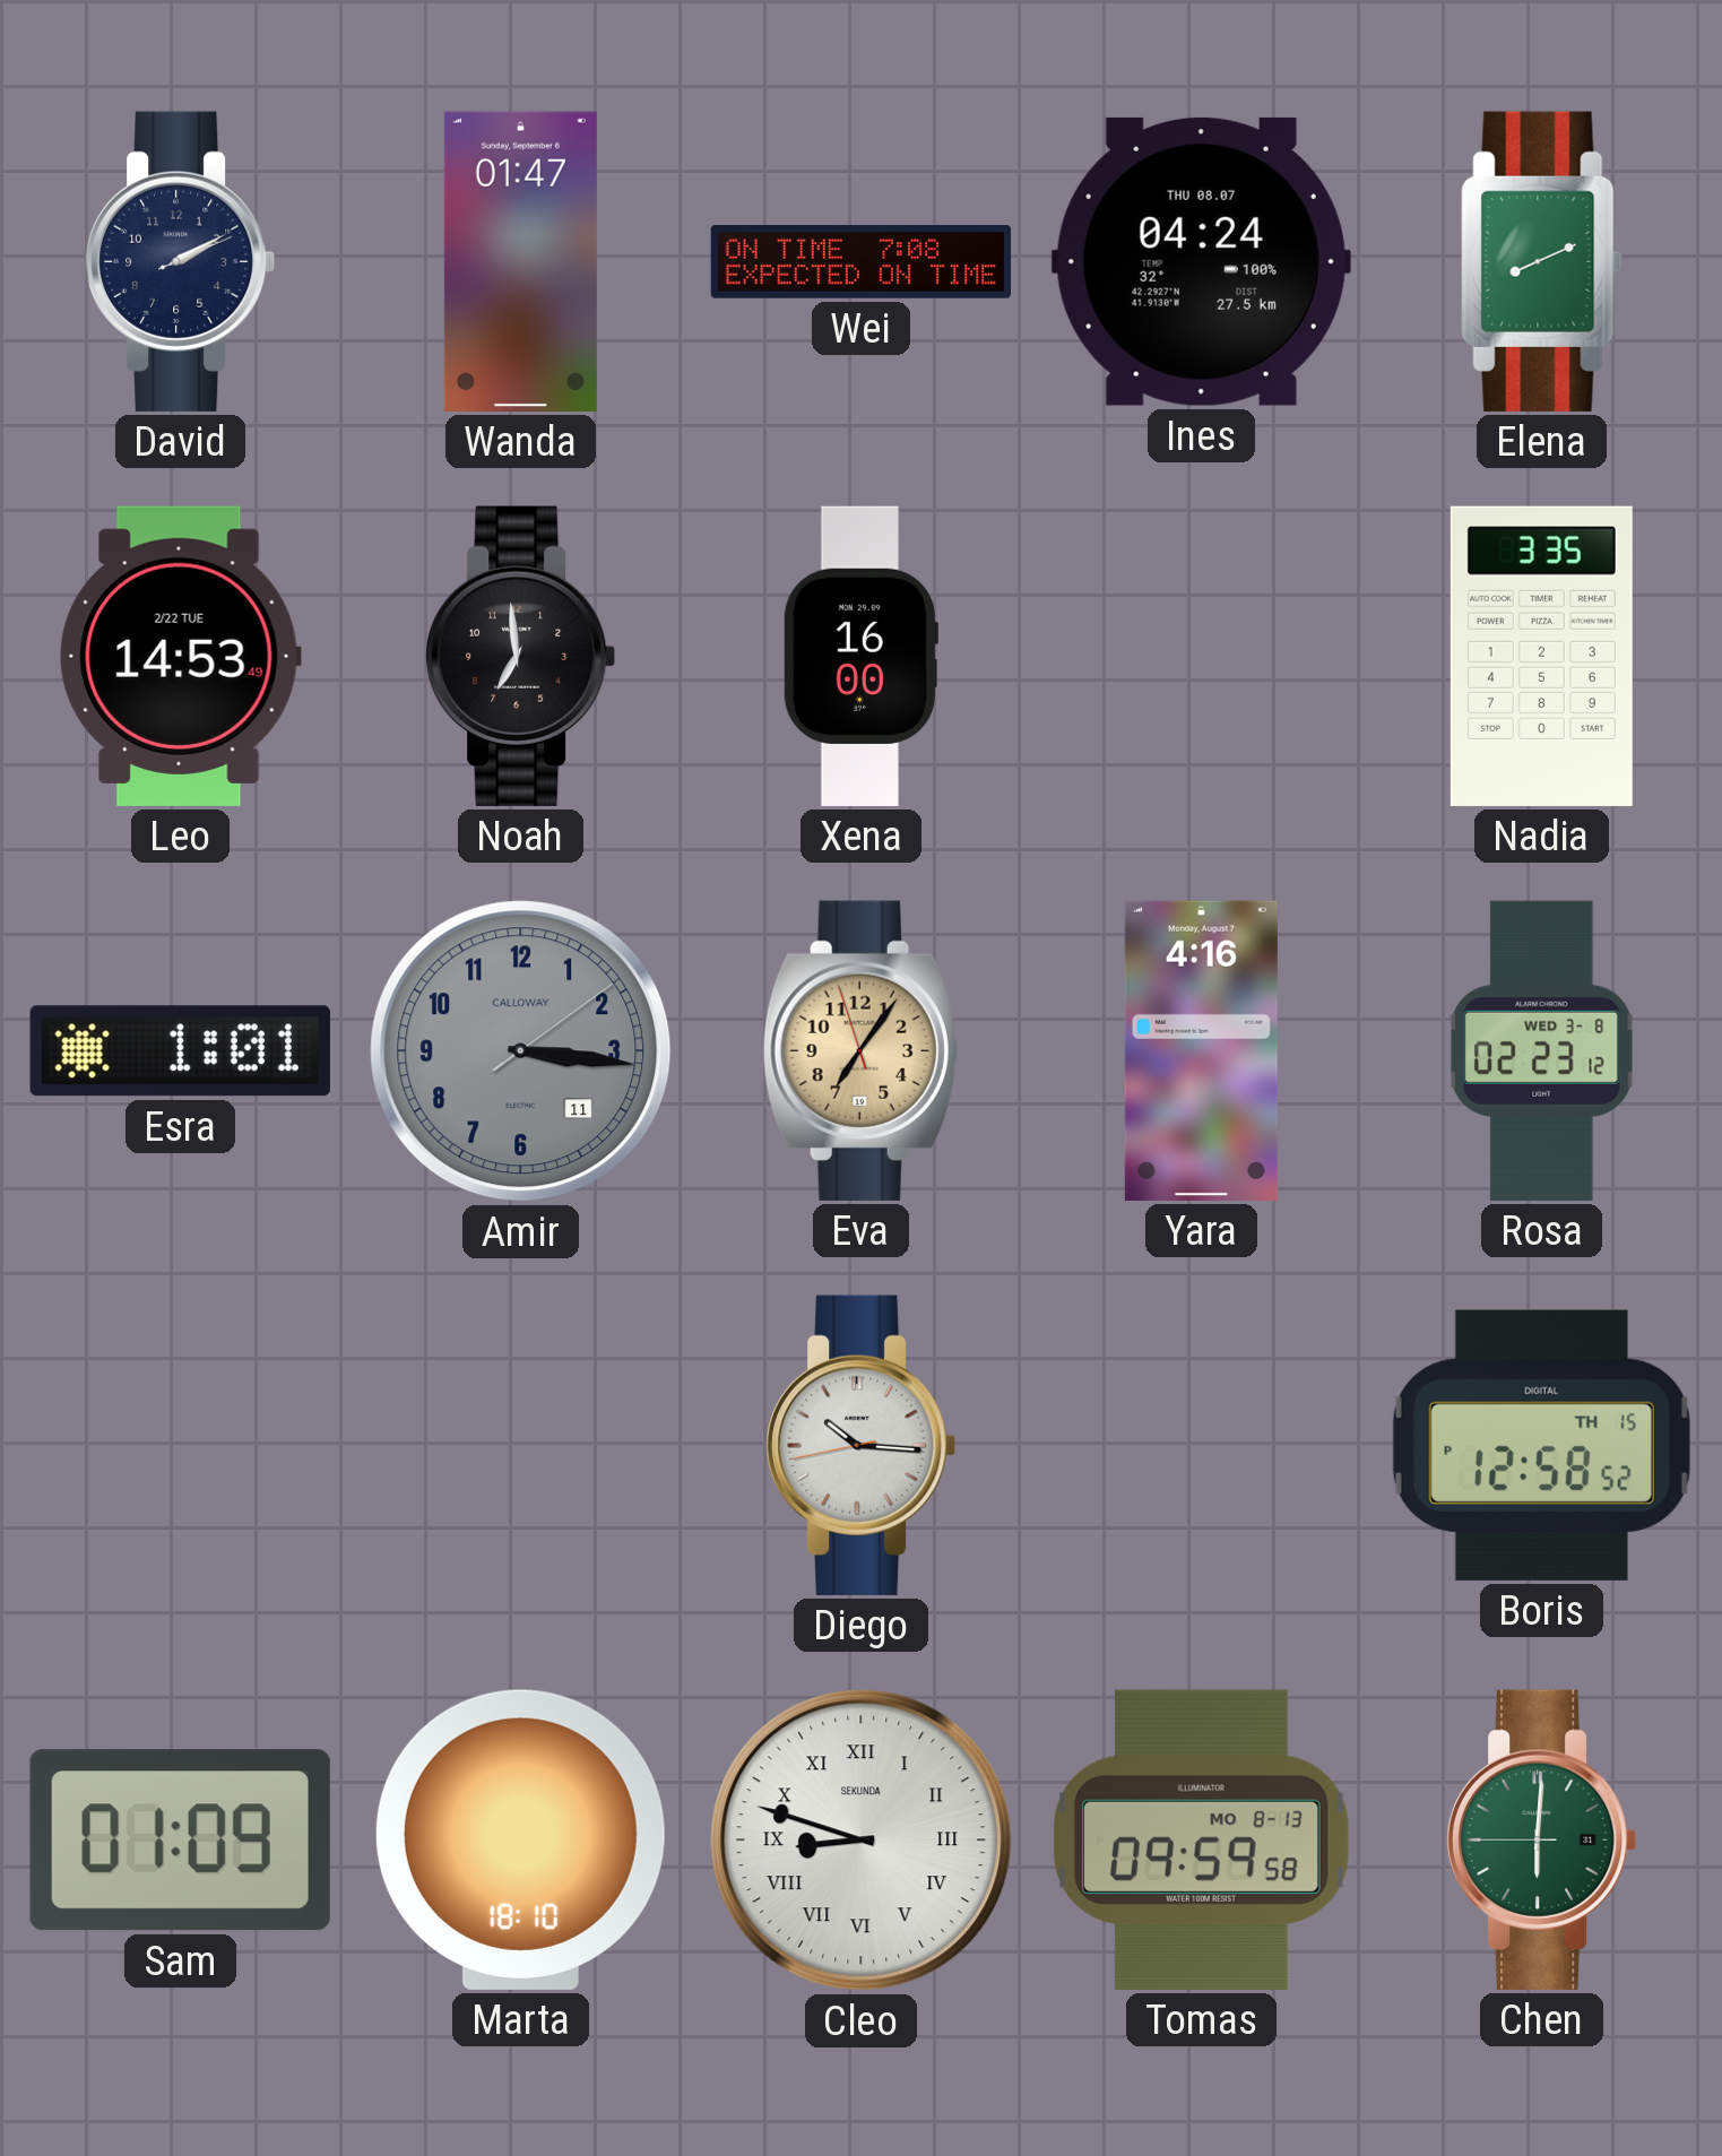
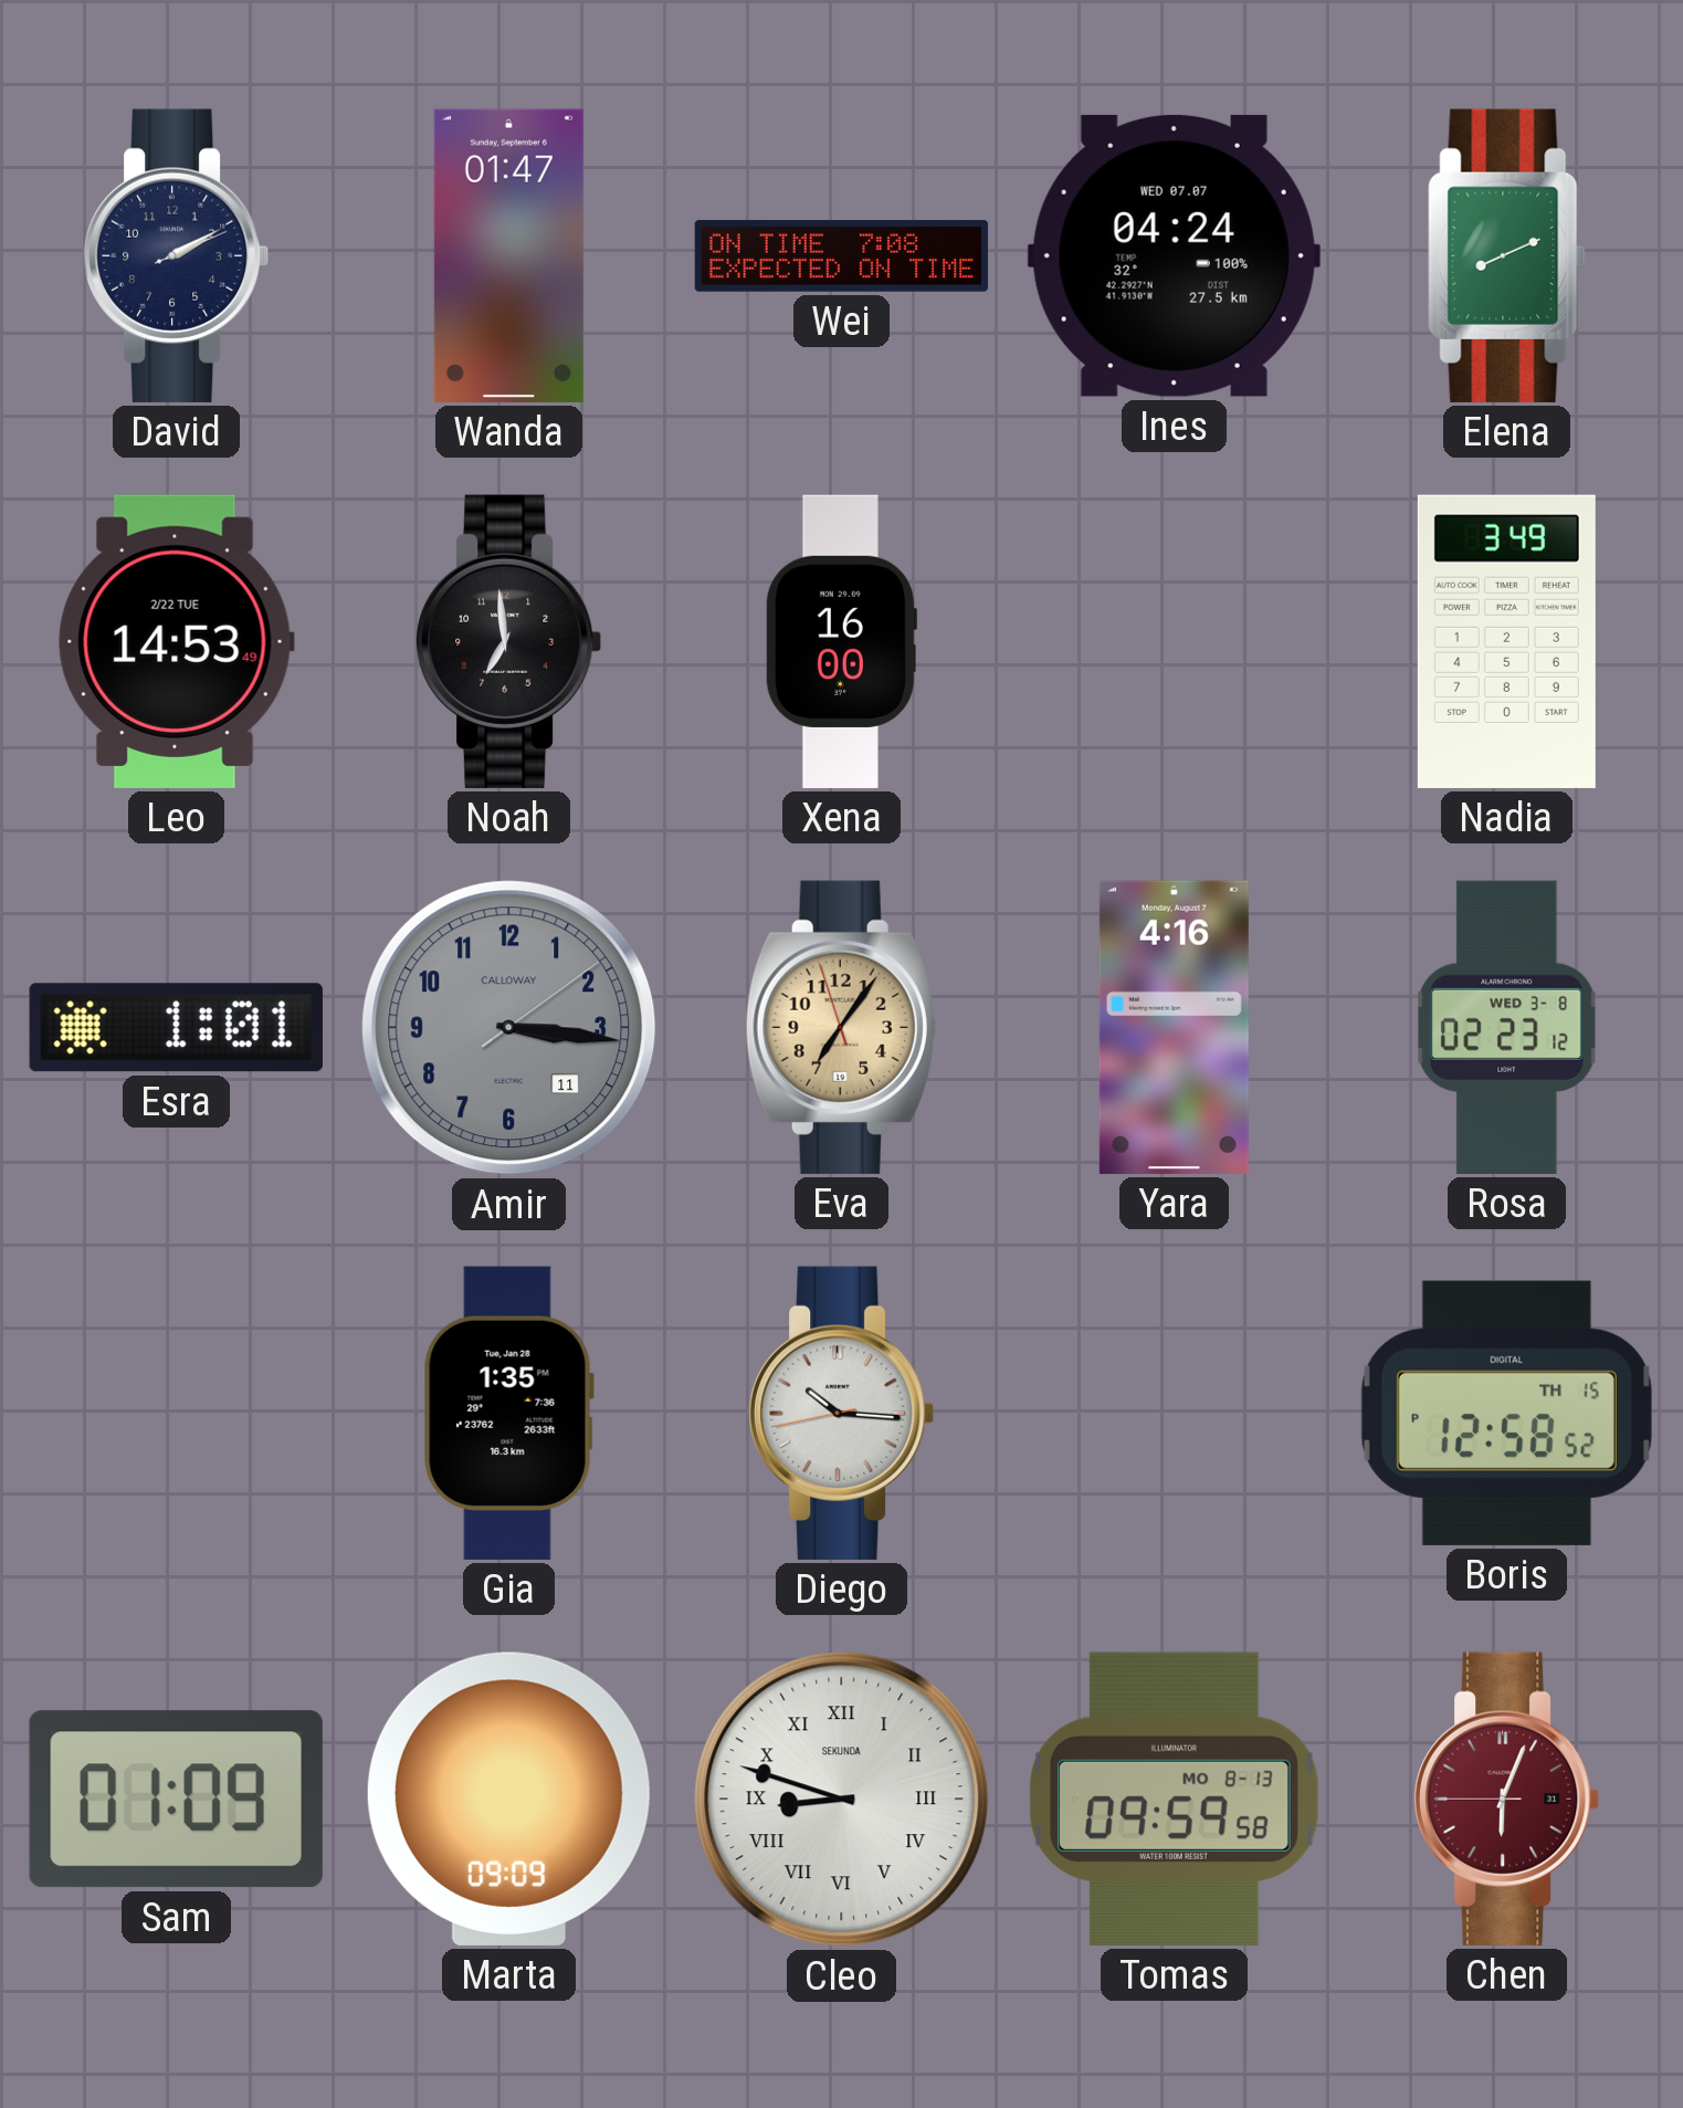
Ines date: THU 08.07 -> WED 07.07
Nadia: 3:35 -> 3:49
Gia: none -> 1:35
Marta: 18:10 -> 09:09
Chen: 6:00 -> 6:03
Chen dial: green -> burgundy
